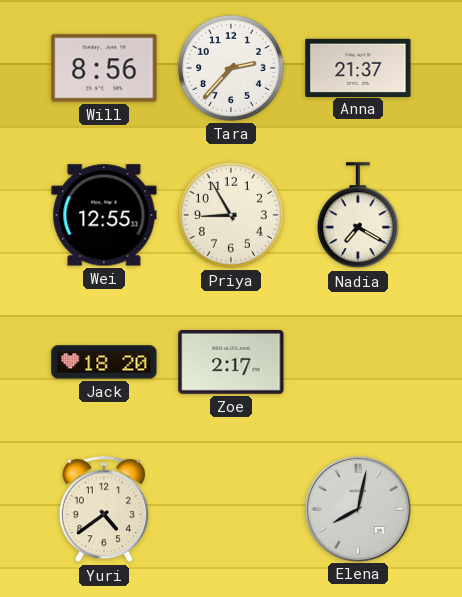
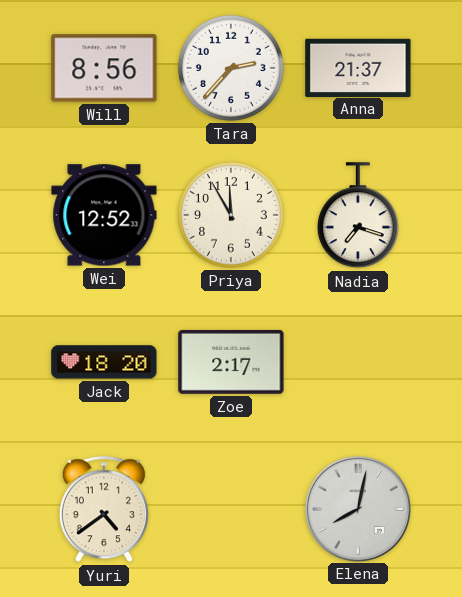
Wei: 12:55 -> 12:52
Priya: 8:55 -> 11:55
Nadia: 7:20 -> 7:18
